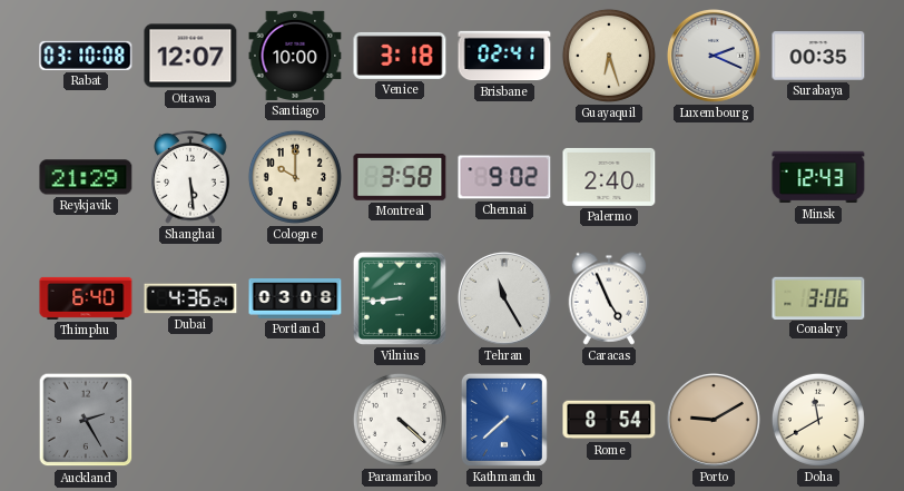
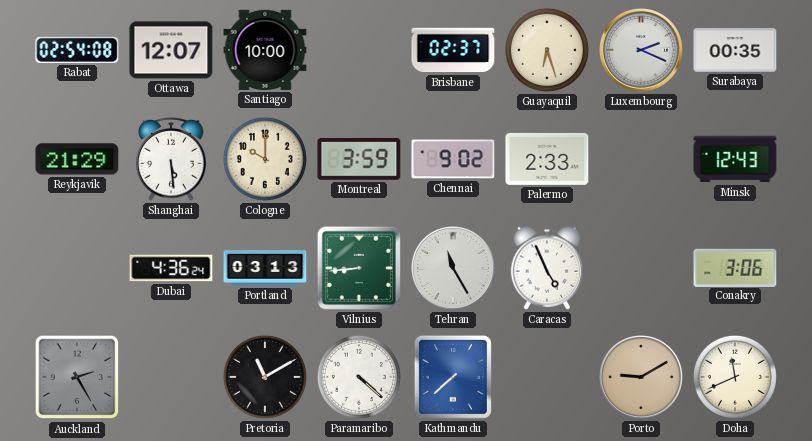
Rabat: 03:10 -> 02:54
Venice: 3:18 -> none
Brisbane: 02:41 -> 02:37
Montreal: 3:58 -> 3:59
Palermo: 2:40 -> 2:33
Thimphu: 6:40 -> none
Portland: 03:08 -> 03:13
Pretoria: none -> 11:10
Rome: 8:54 -> none
Doha: 11:40 -> 11:41
